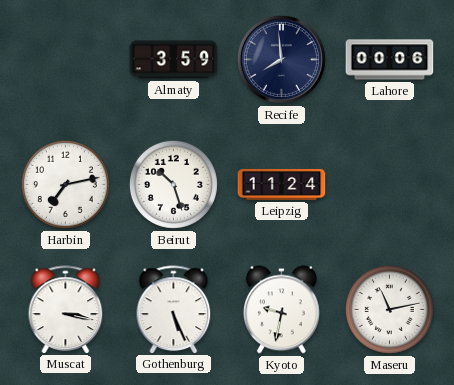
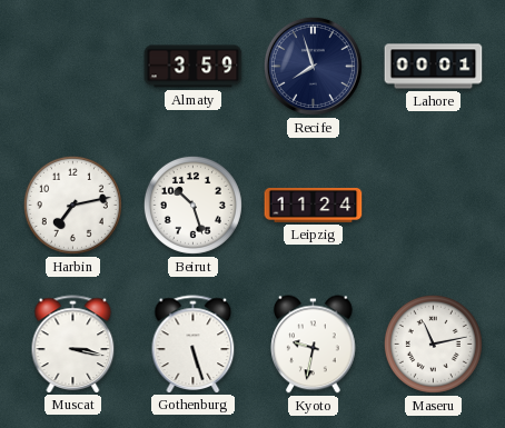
Recife: 7:59 -> 7:57
Lahore: 00:06 -> 00:01
Gothenburg: 5:26 -> 5:27
